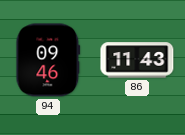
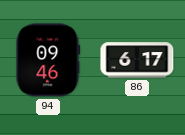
86: 11:43 -> 6:17
